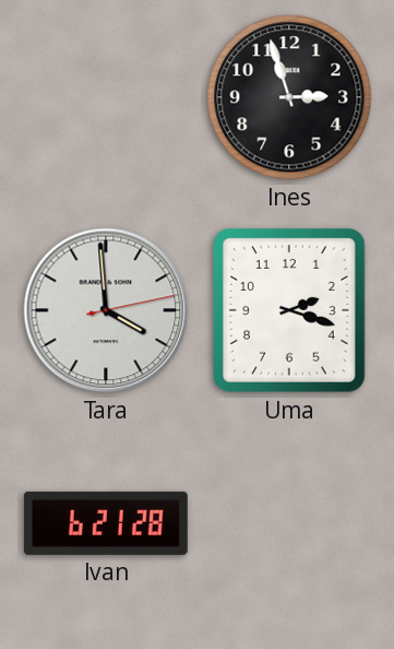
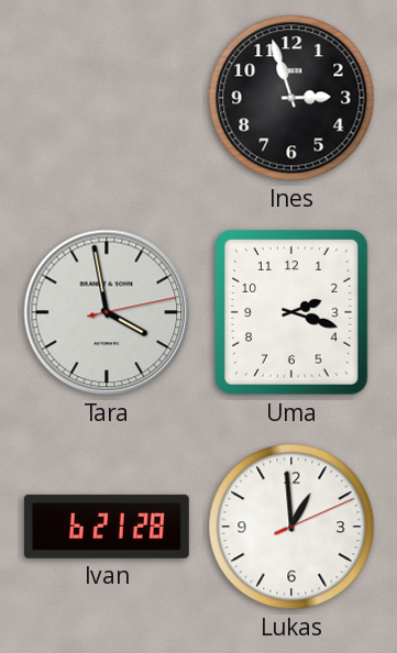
Tara: 3:59 -> 3:58
Lukas: none -> 12:59
